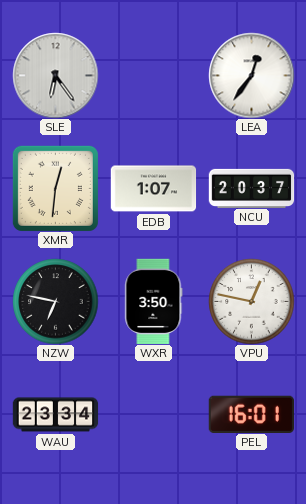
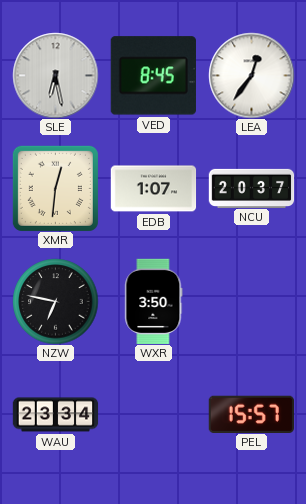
SLE: 6:24 -> 6:28
VED: none -> 8:45
VPU: 12:47 -> none
PEL: 16:01 -> 15:57
